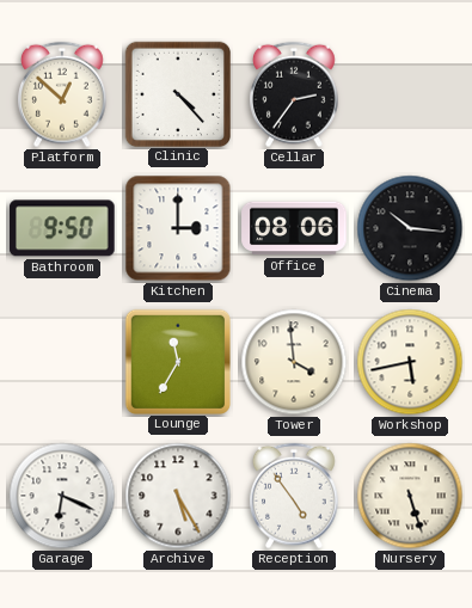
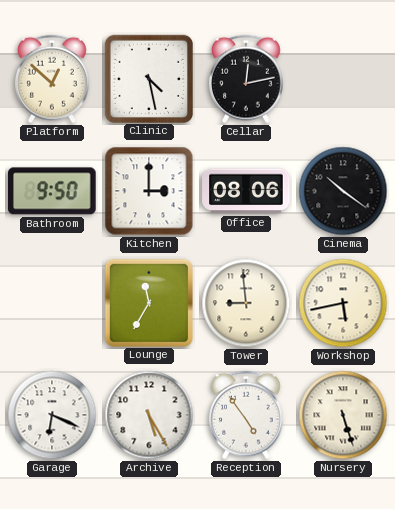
Clinic: 4:23 -> 4:28
Cellar: 2:36 -> 12:13
Cinema: 10:16 -> 10:21
Tower: 3:59 -> 8:59
